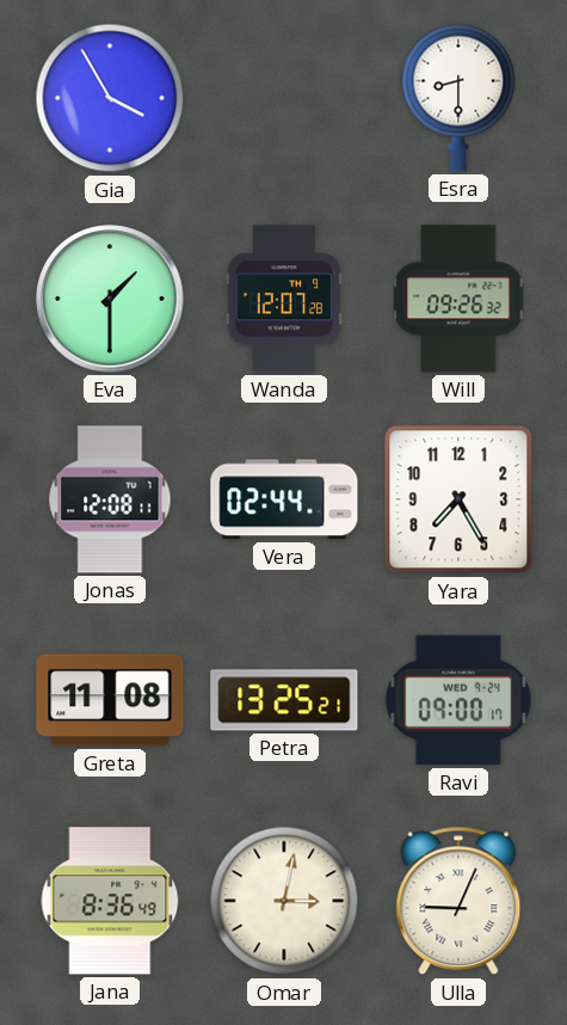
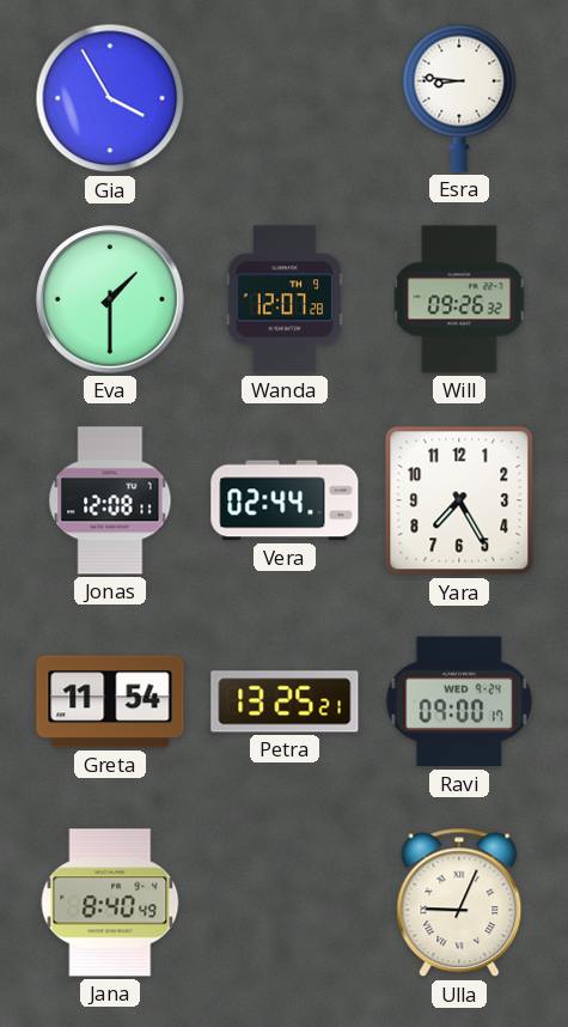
Esra: 8:30 -> 8:46
Greta: 11:08 -> 11:54
Jana: 8:36 -> 8:40
Omar: 3:02 -> none
